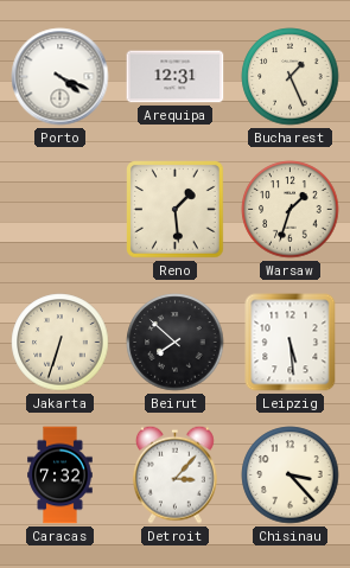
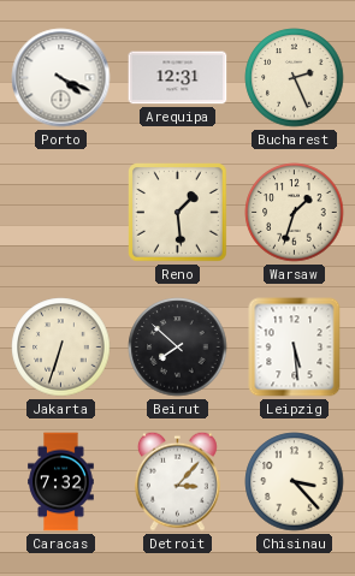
Bucharest: 1:26 -> 2:26
